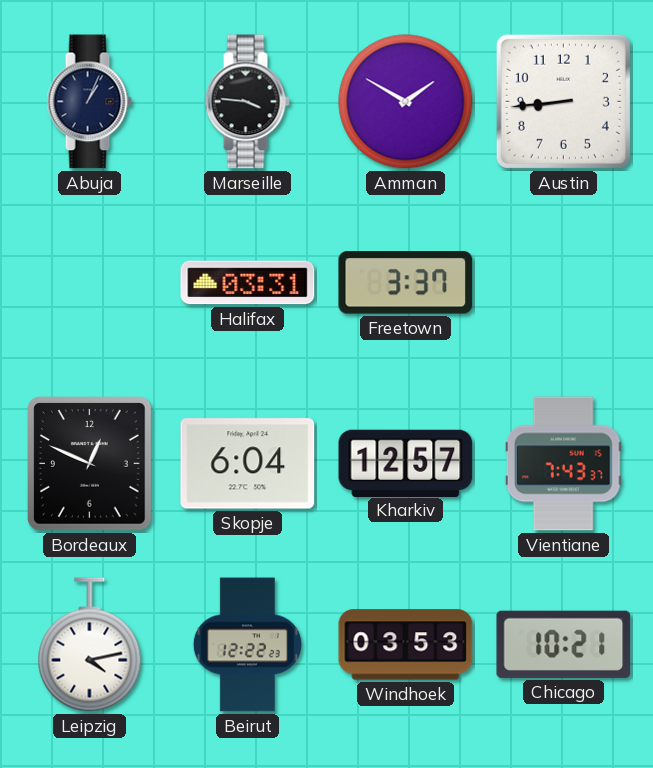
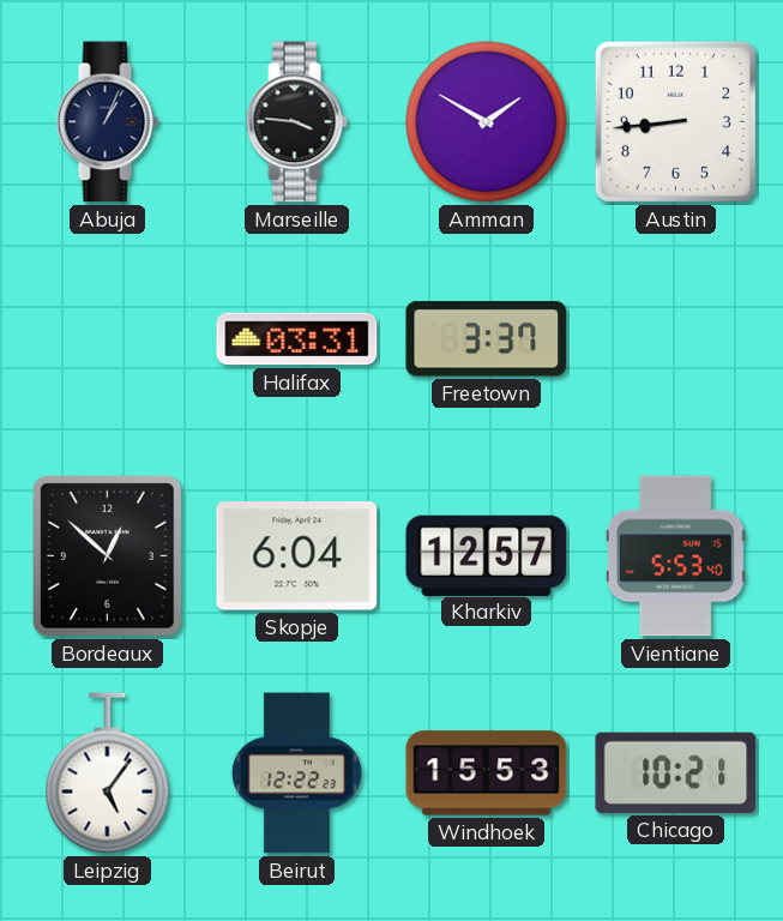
Bordeaux: 12:49 -> 12:52
Vientiane: 7:43 -> 5:53
Leipzig: 4:13 -> 5:06
Windhoek: 03:53 -> 15:53
